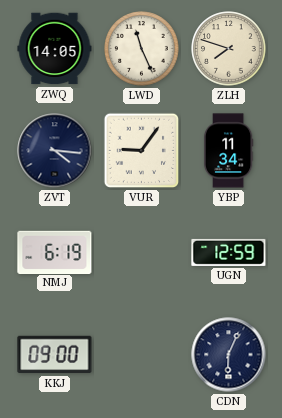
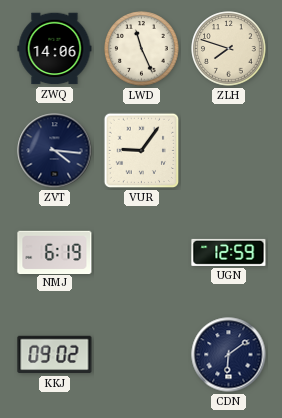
ZWQ: 14:05 -> 14:06
YBP: 11:34 -> none
KKJ: 09:00 -> 09:02
CDN: 6:04 -> 6:09
